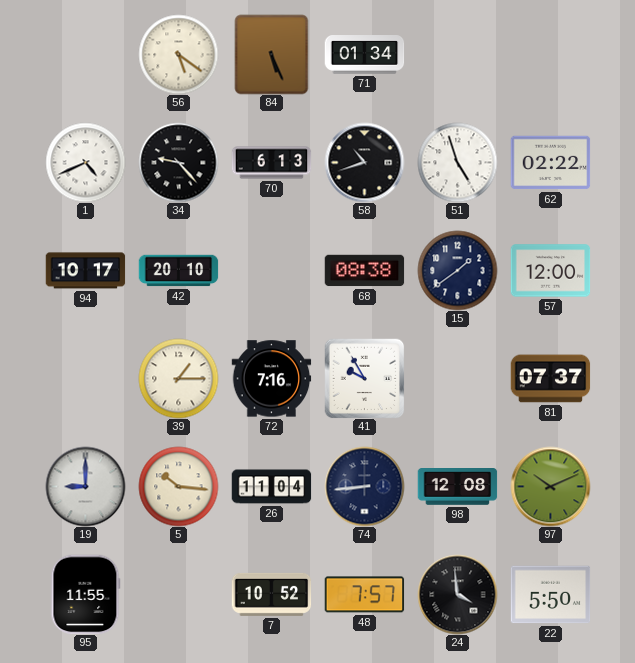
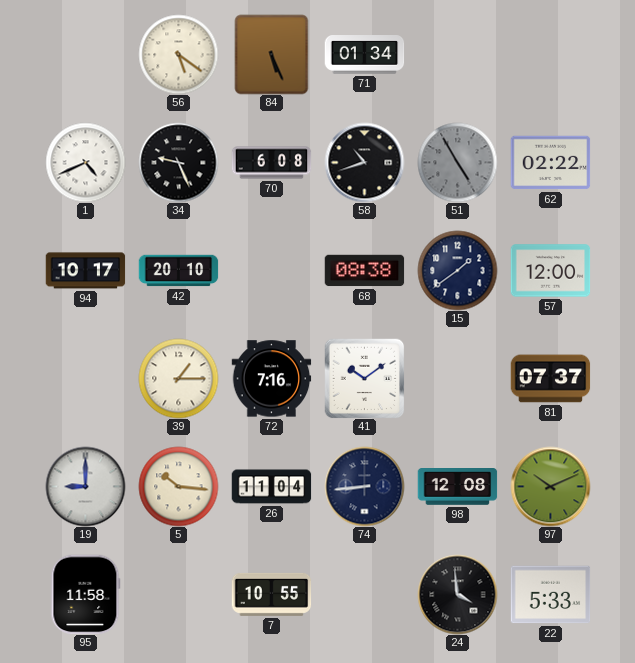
34: 9:23 -> 9:26
70: 6:13 -> 6:08
51: 4:57 -> 4:55
51 dial: white -> grey
41: 9:55 -> 10:09
95: 11:55 -> 11:58
7: 10:52 -> 10:55
48: 7:57 -> none
22: 5:50 -> 5:33
